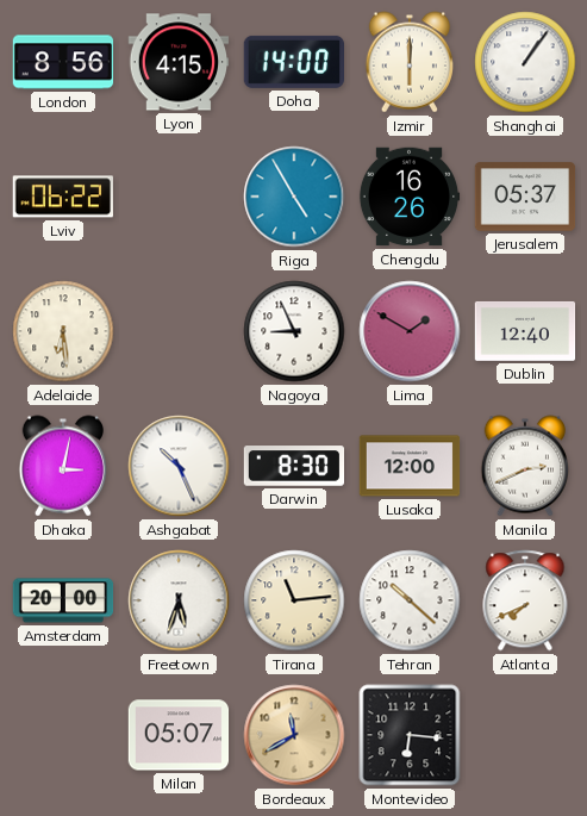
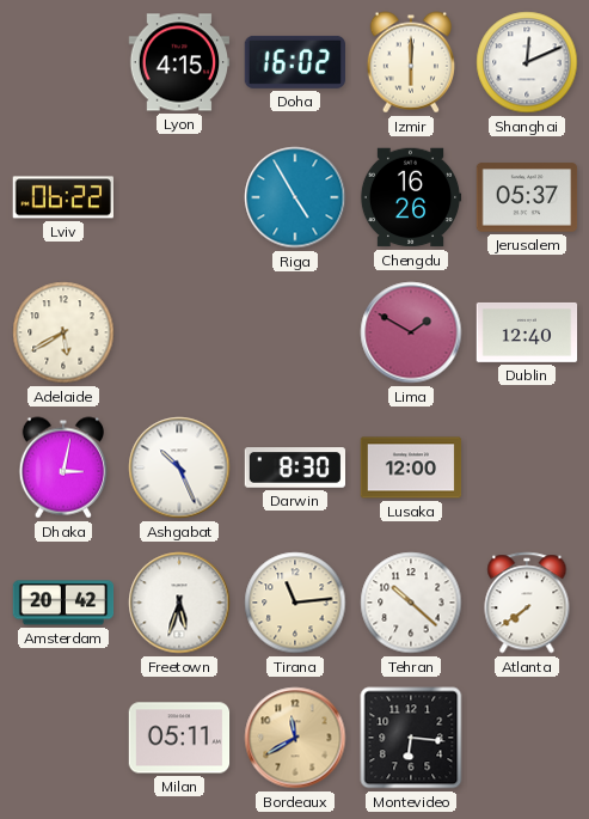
London: 8:56 -> none
Doha: 14:00 -> 16:02
Shanghai: 1:06 -> 12:11
Adelaide: 6:29 -> 5:40
Nagoya: 8:56 -> none
Manila: 2:41 -> none
Amsterdam: 20:00 -> 20:42
Atlanta: 7:41 -> 7:39
Milan: 05:07 -> 05:11
